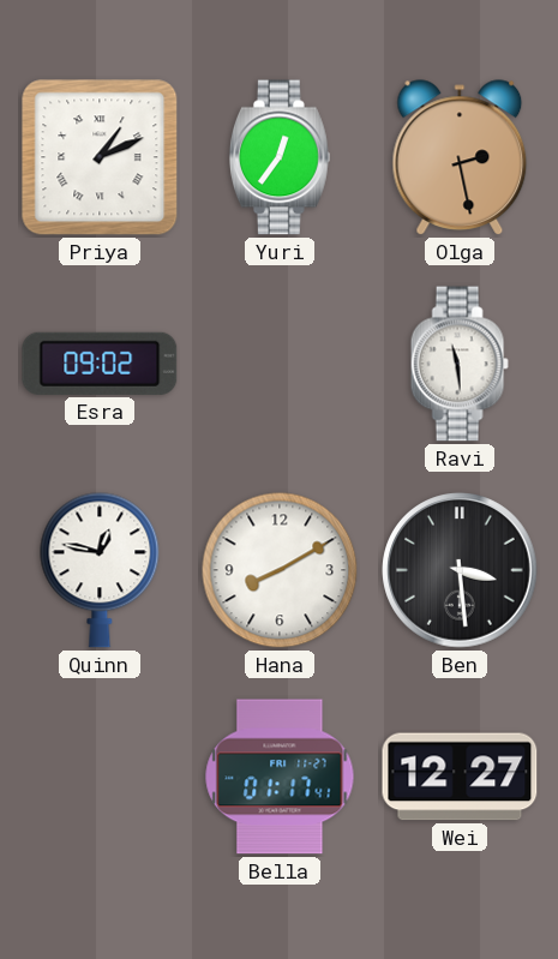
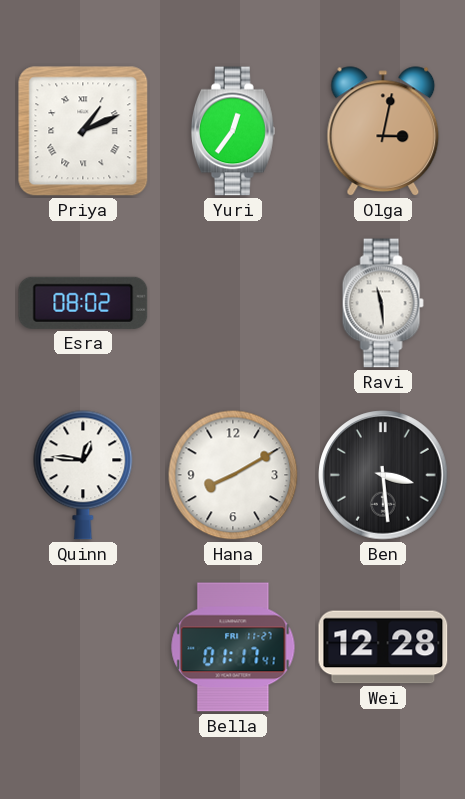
Olga: 2:28 -> 3:02
Esra: 09:02 -> 08:02
Quinn: 12:47 -> 12:46
Wei: 12:27 -> 12:28
